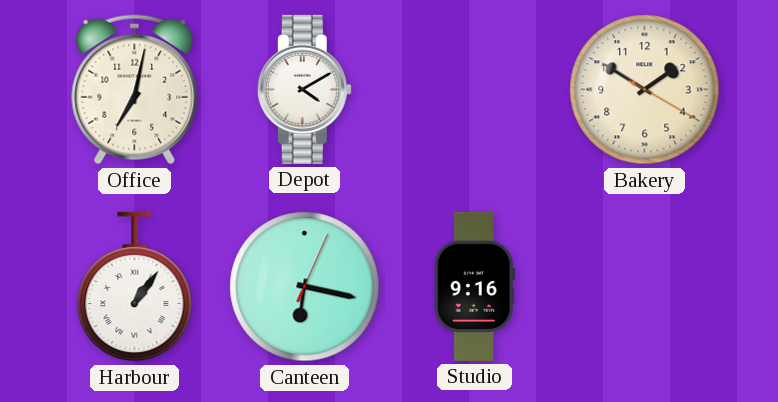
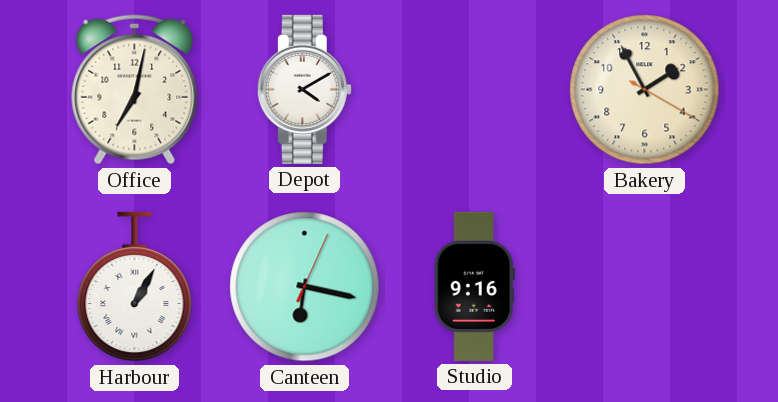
Bakery: 1:50 -> 1:55
Harbour: 1:06 -> 1:05
